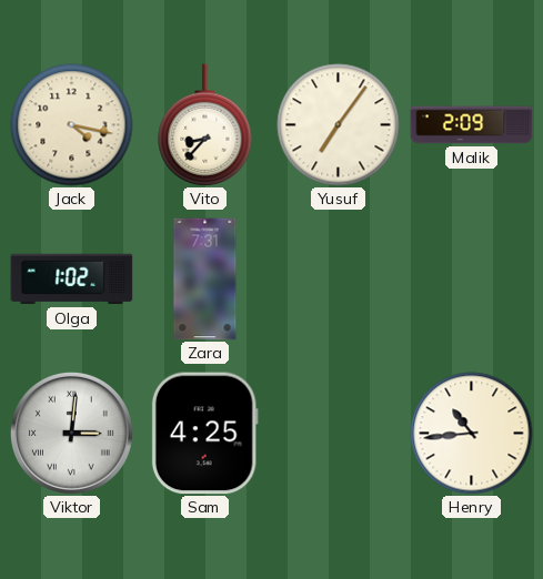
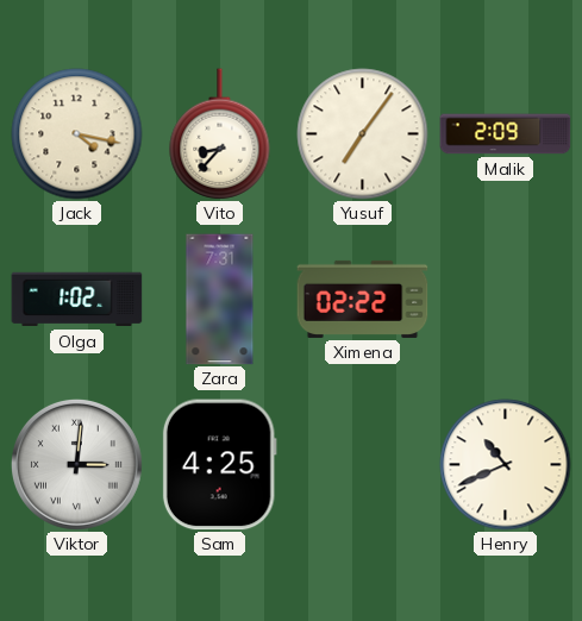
Ximena: none -> 02:22
Henry: 10:44 -> 10:41
